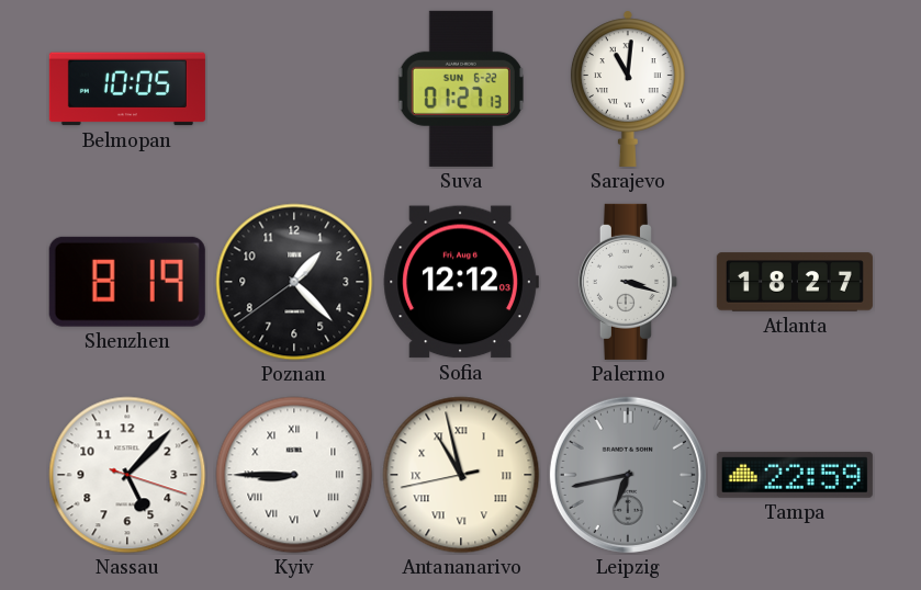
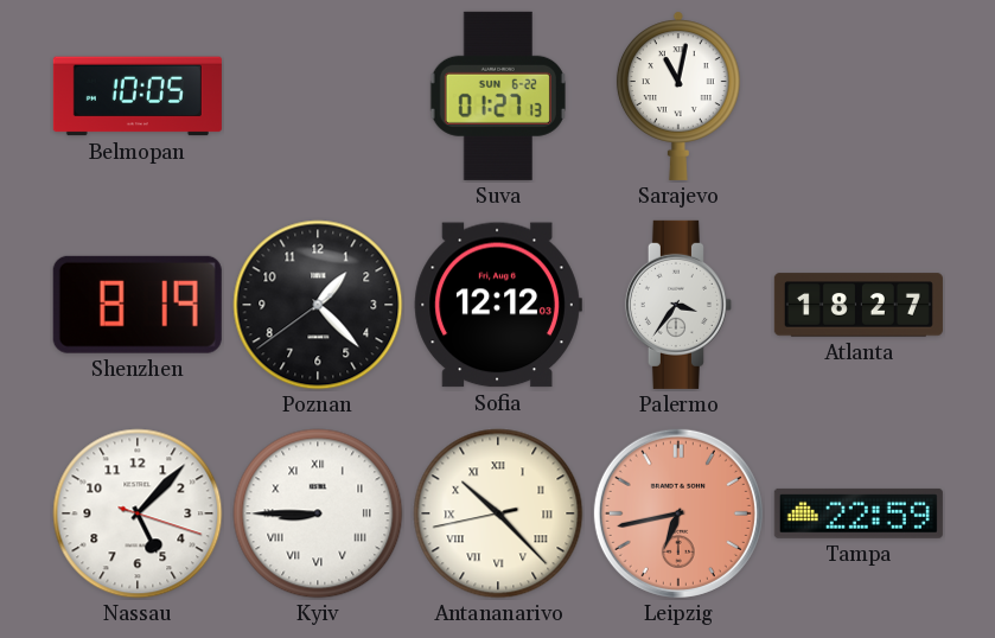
Sarajevo: 11:01 -> 11:02
Palermo: 3:18 -> 3:36
Antananarivo: 10:57 -> 10:22
Leipzig dial: grey -> salmon
